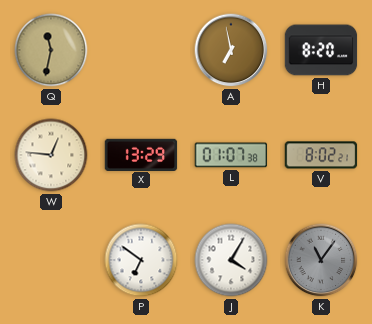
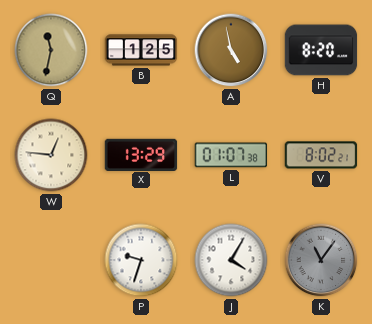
B: none -> 1:25
A: 6:58 -> 4:58
P: 6:51 -> 9:33
